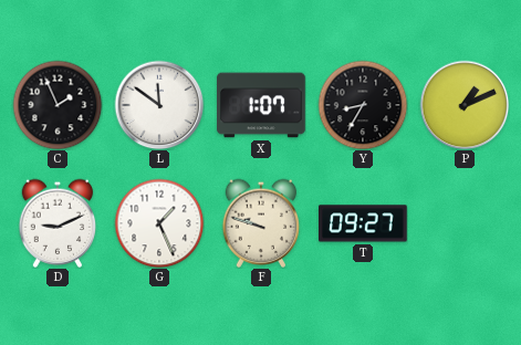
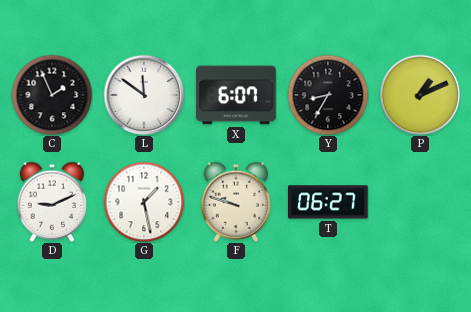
X: 1:07 -> 6:07
G: 1:26 -> 1:28
T: 09:27 -> 06:27
